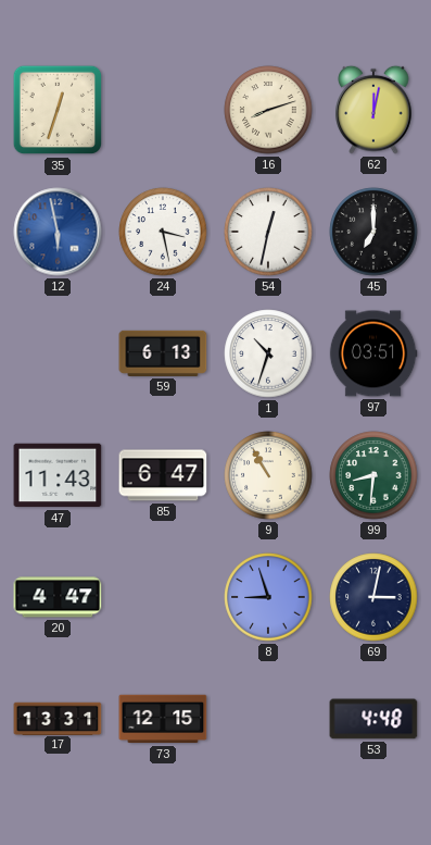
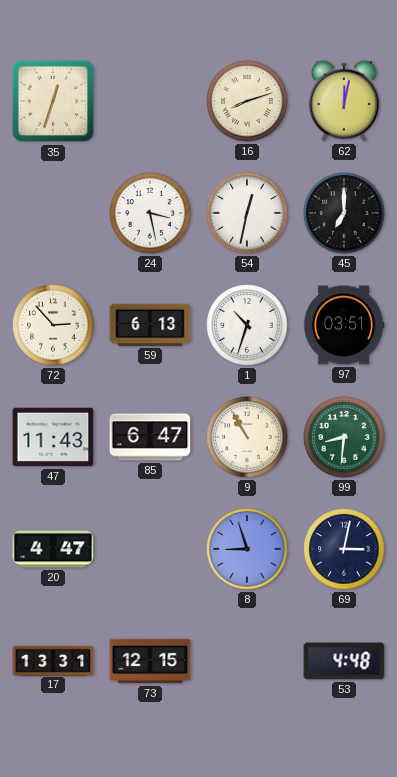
12: 5:58 -> none
72: none -> 2:53
